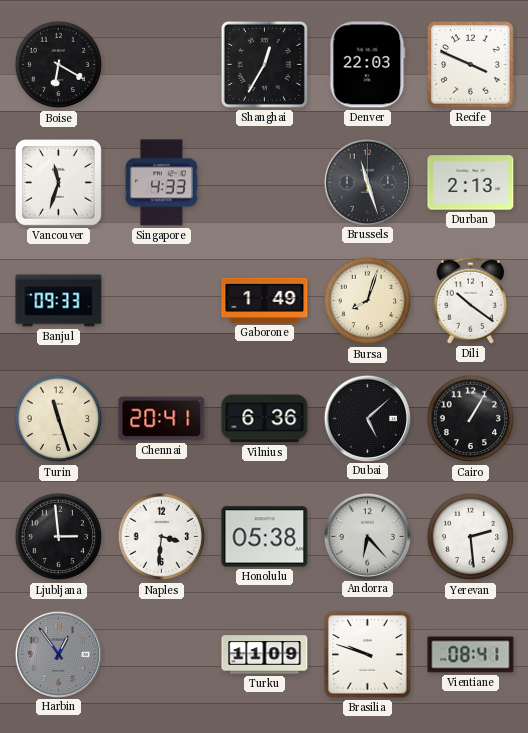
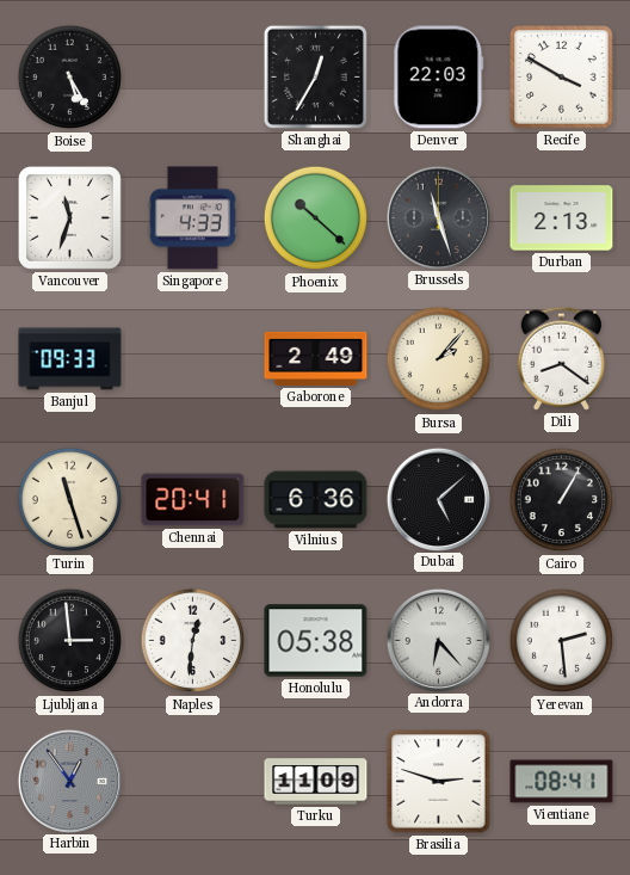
Boise: 6:20 -> 5:25
Recife: 3:49 -> 3:50
Phoenix: none -> 10:22
Gaborone: 1:49 -> 2:49
Bursa: 8:03 -> 2:07
Dili: 10:21 -> 8:21
Naples: 3:31 -> 12:31
Brasilia: 9:48 -> 2:48
